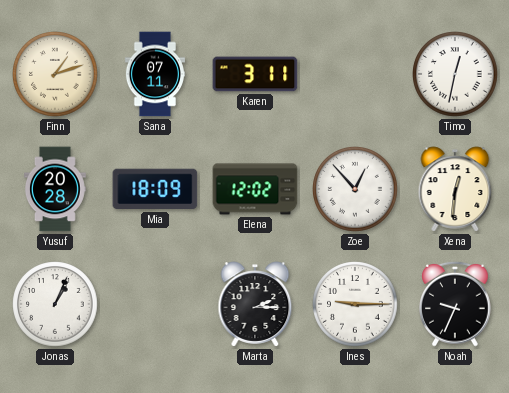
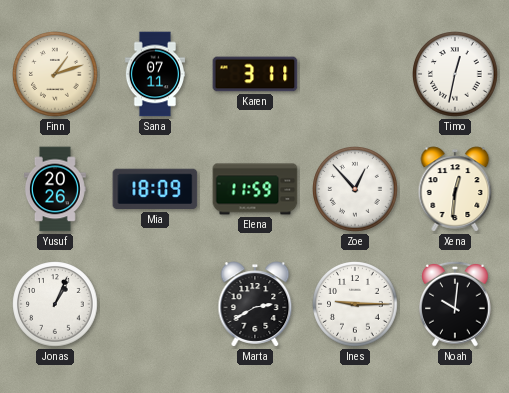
Yusuf: 20:28 -> 20:26
Elena: 12:02 -> 11:59
Marta: 2:15 -> 2:40
Noah: 9:34 -> 10:01
